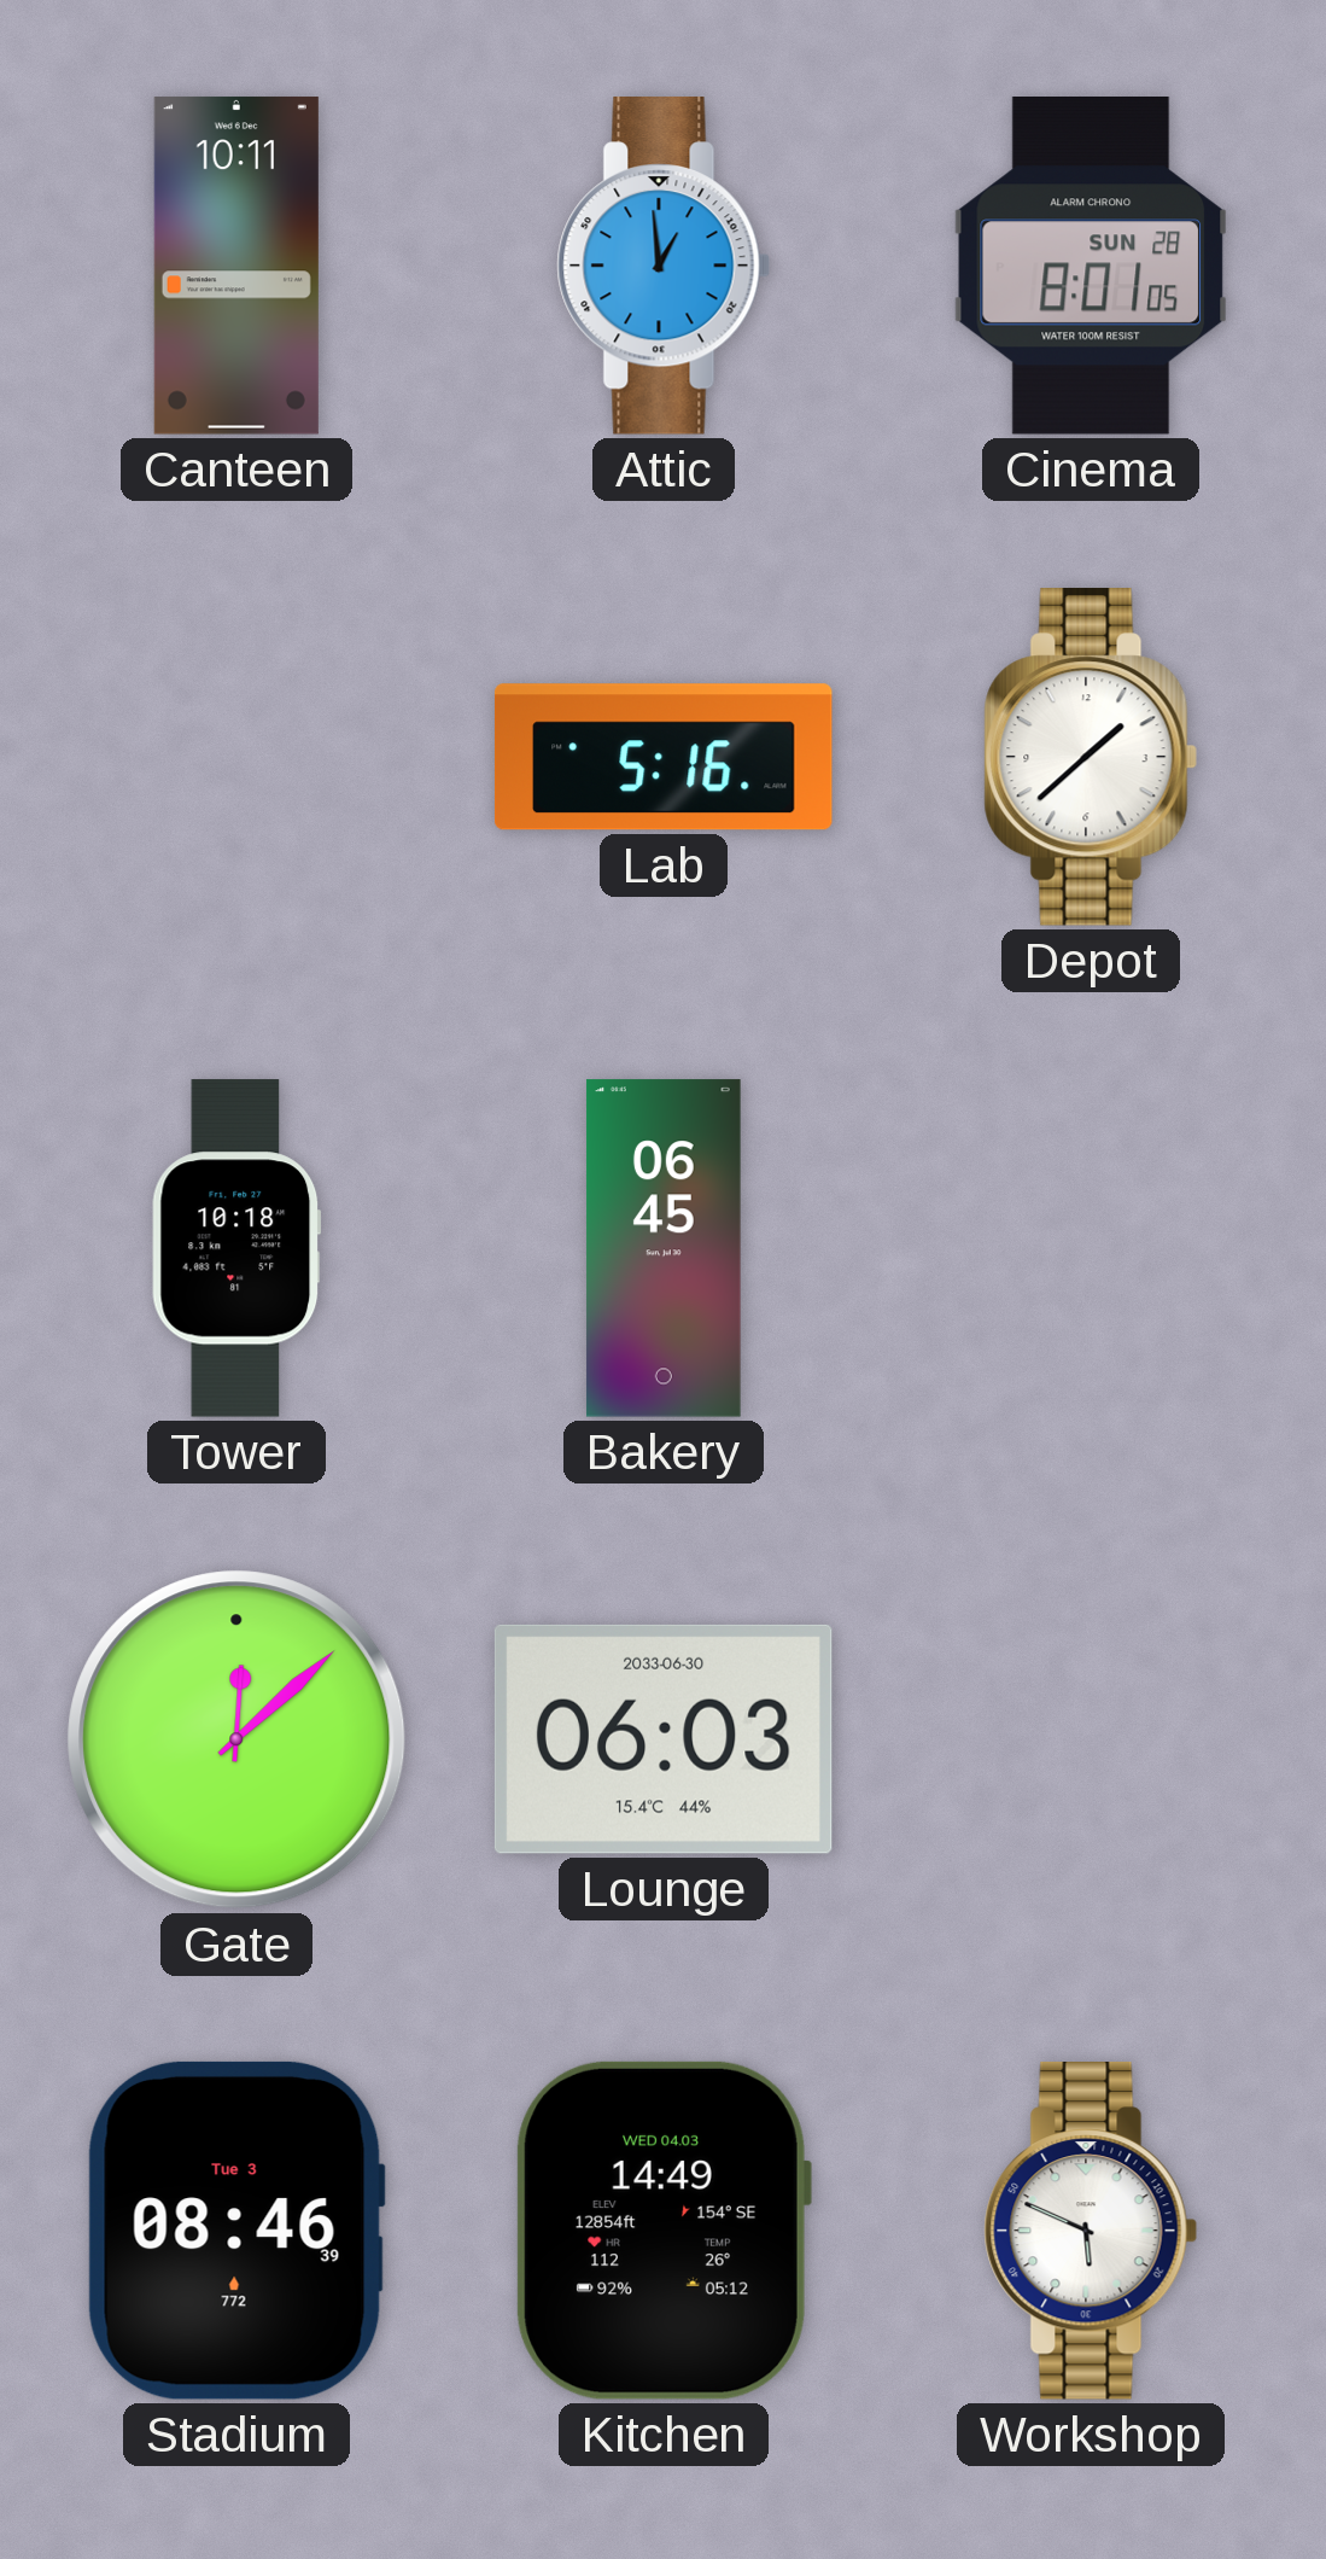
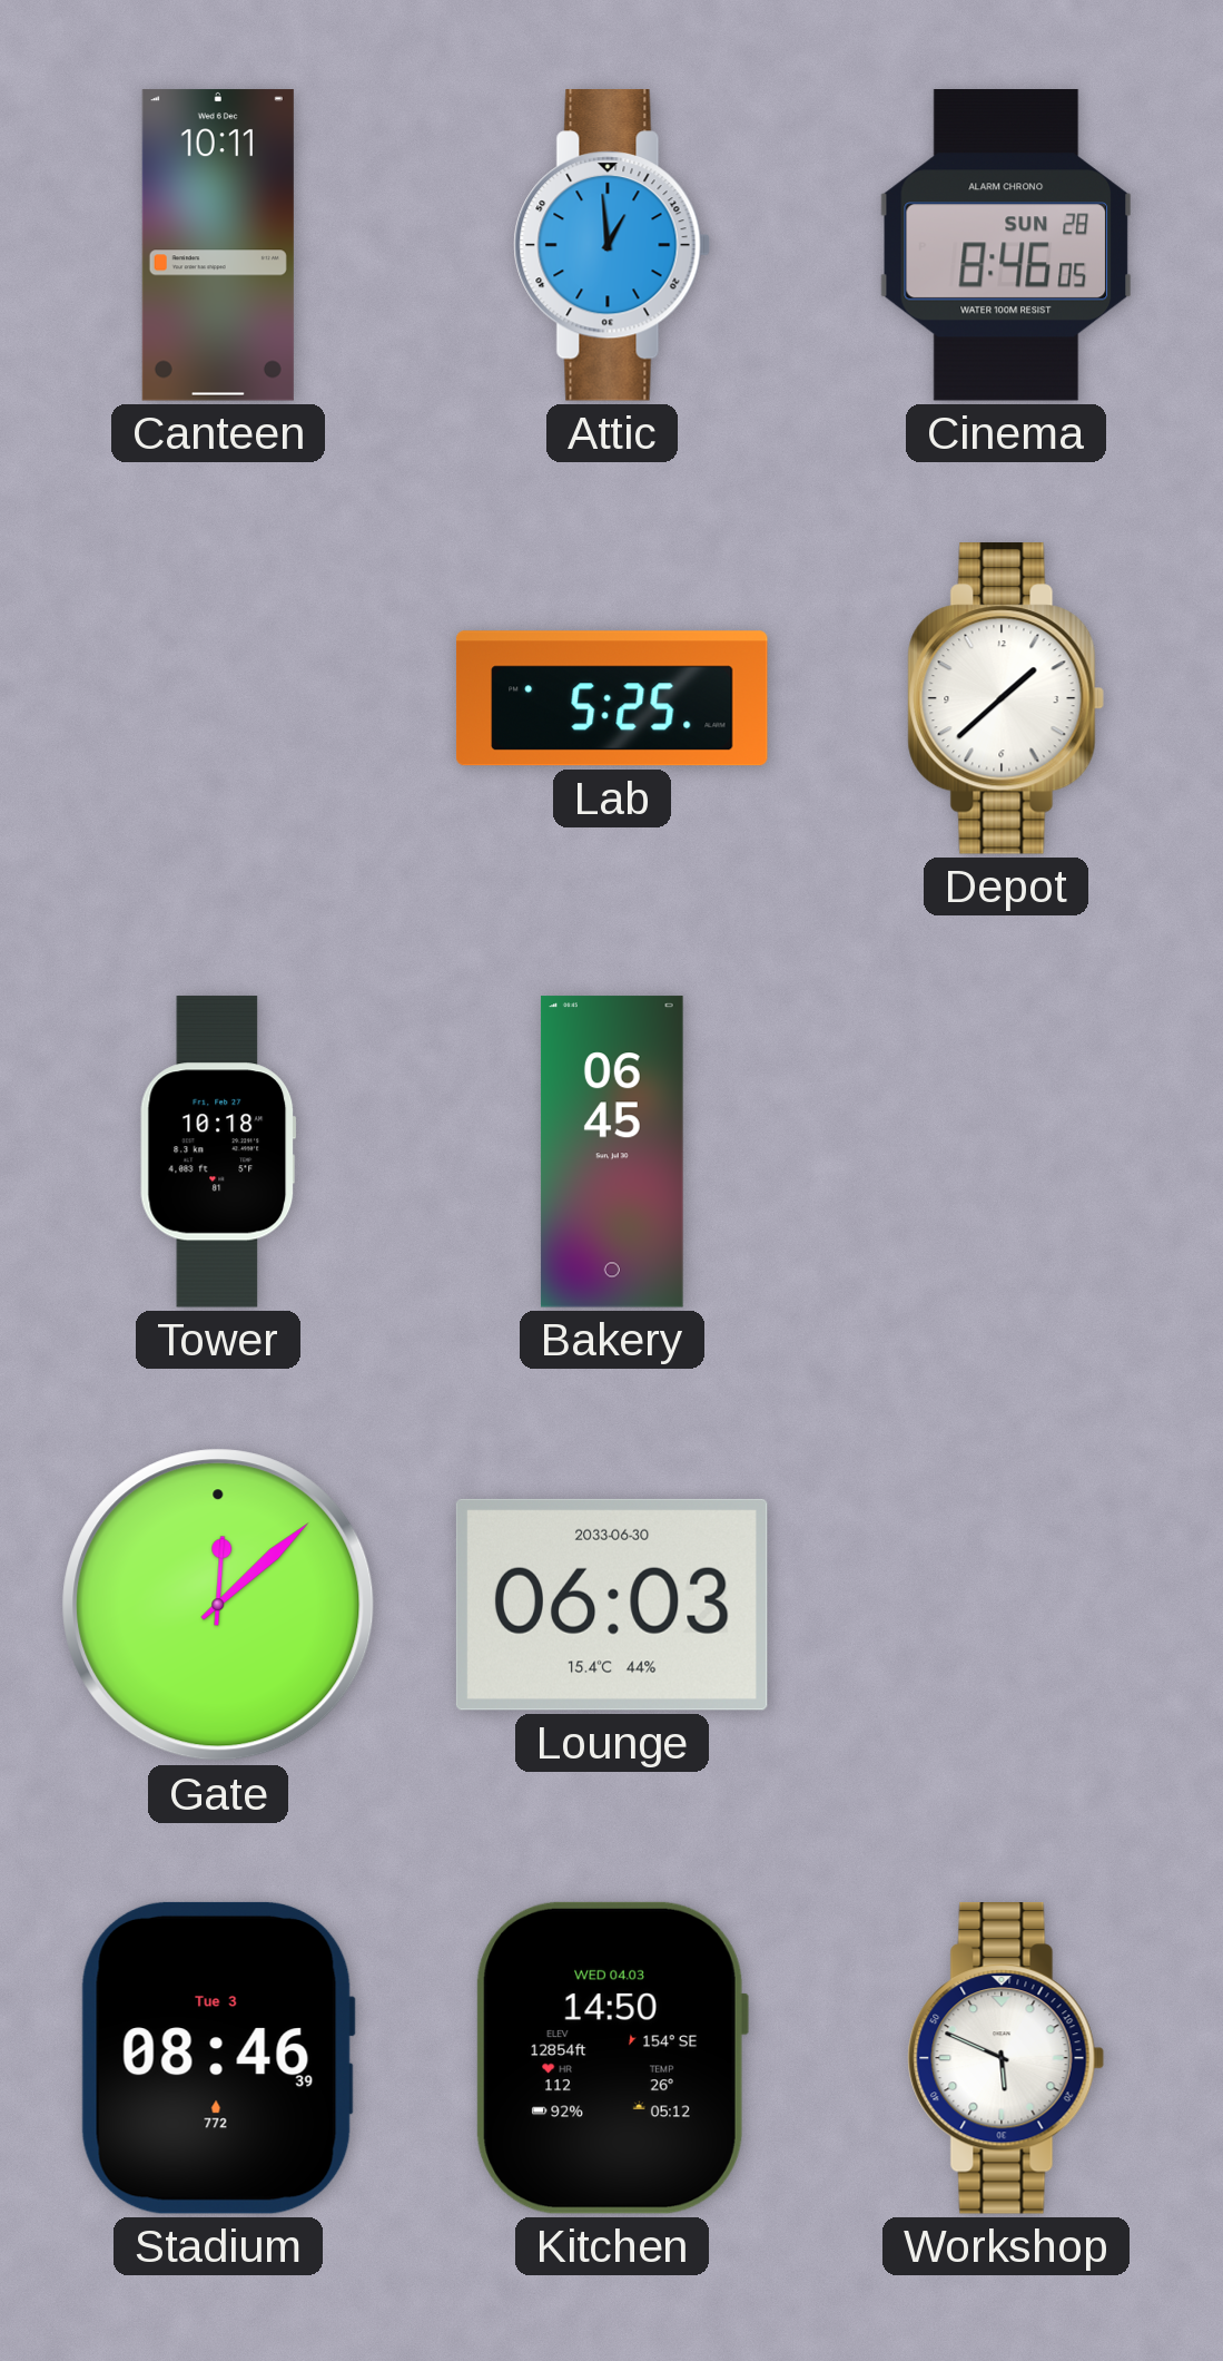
Cinema: 8:01 -> 8:46
Lab: 5:16 -> 5:25
Kitchen: 14:49 -> 14:50
